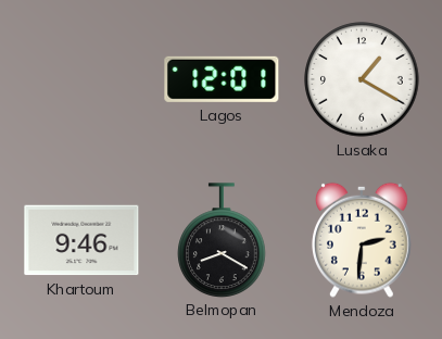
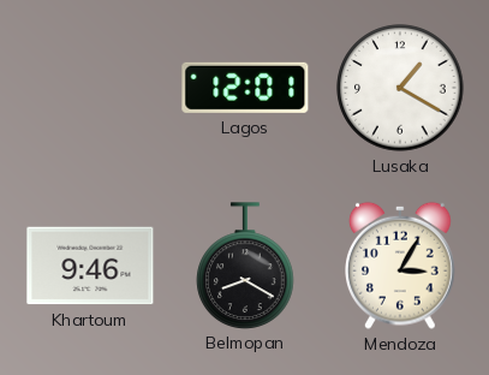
Mendoza: 2:31 -> 3:05
